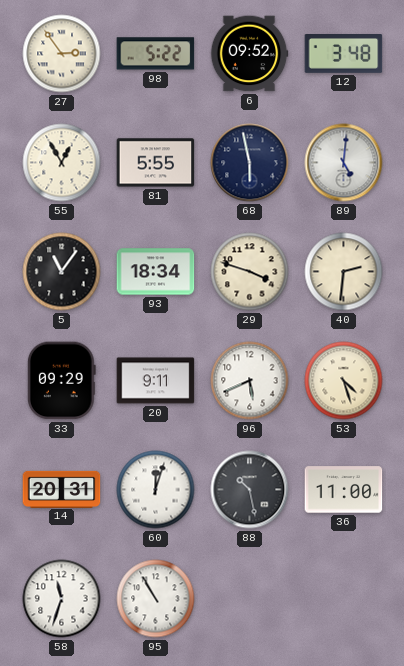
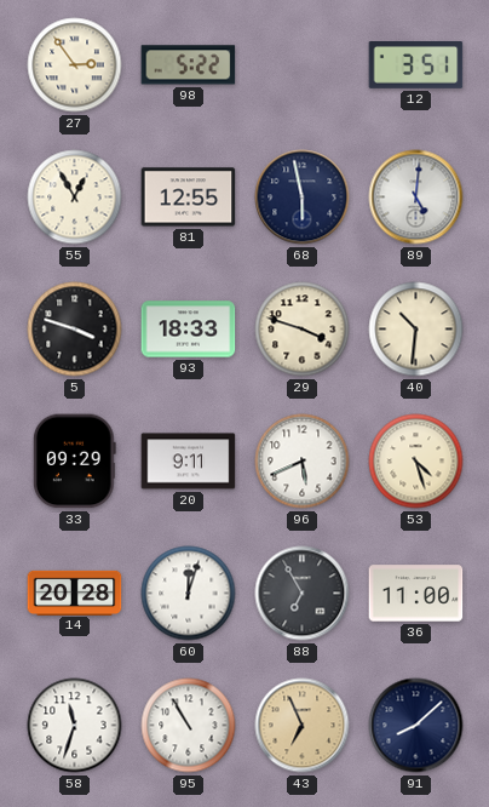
6: 09:52 -> none
12: 3:48 -> 3:51
81: 5:55 -> 12:55
5: 11:06 -> 3:48
93: 18:34 -> 18:33
40: 2:31 -> 10:31
14: 20:31 -> 20:28
88: 10:28 -> 6:55
43: none -> 6:56
91: none -> 8:08
